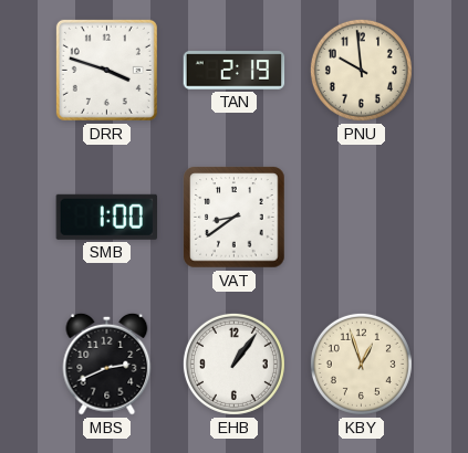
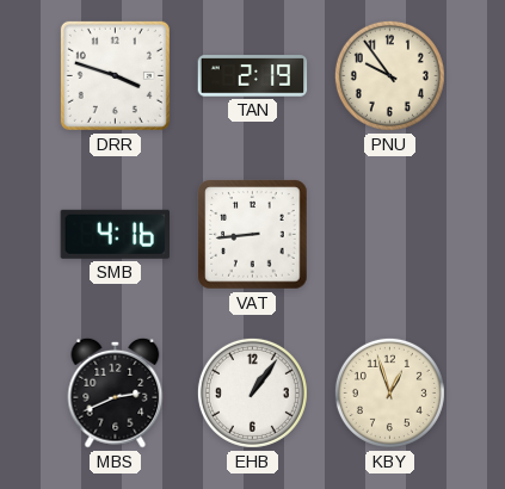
PNU: 9:59 -> 9:54
SMB: 1:00 -> 4:16
VAT: 8:39 -> 8:44
